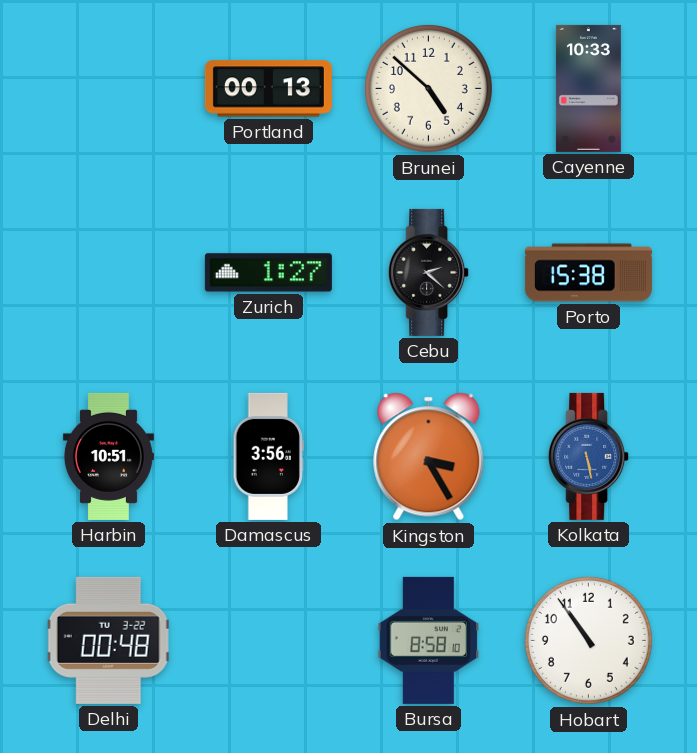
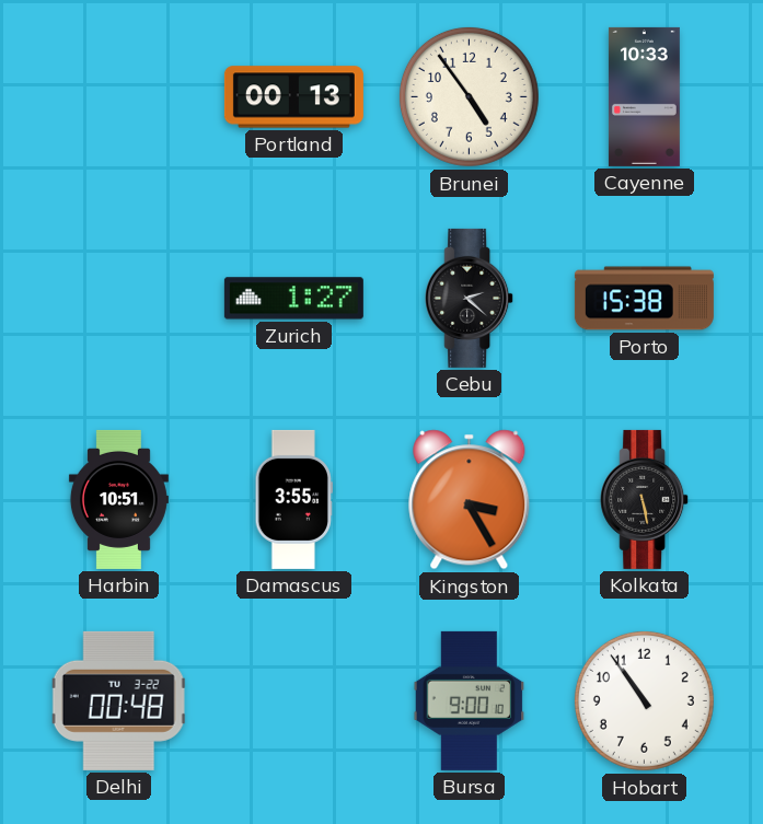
Brunei: 4:52 -> 4:54
Damascus: 3:56 -> 3:55
Kolkata dial: blue -> black
Bursa: 8:58 -> 9:00
